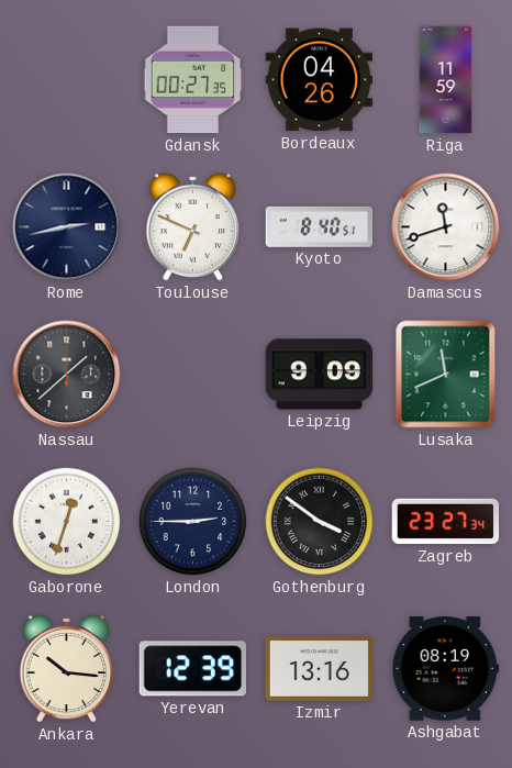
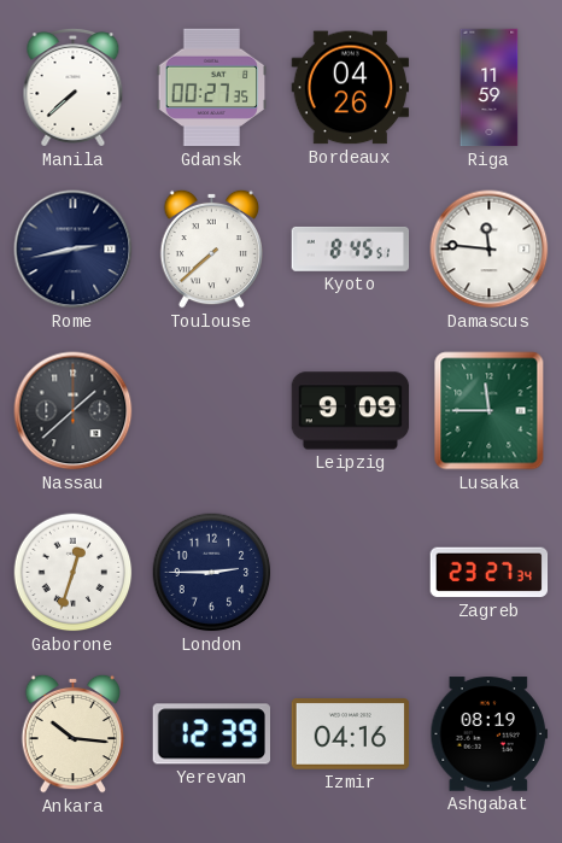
Manila: none -> 7:38
Toulouse: 6:49 -> 7:38
Kyoto: 8:40 -> 8:45
Damascus: 11:42 -> 11:46
Lusaka: 11:41 -> 11:45
Gothenburg: 3:51 -> none
Izmir: 13:16 -> 04:16
